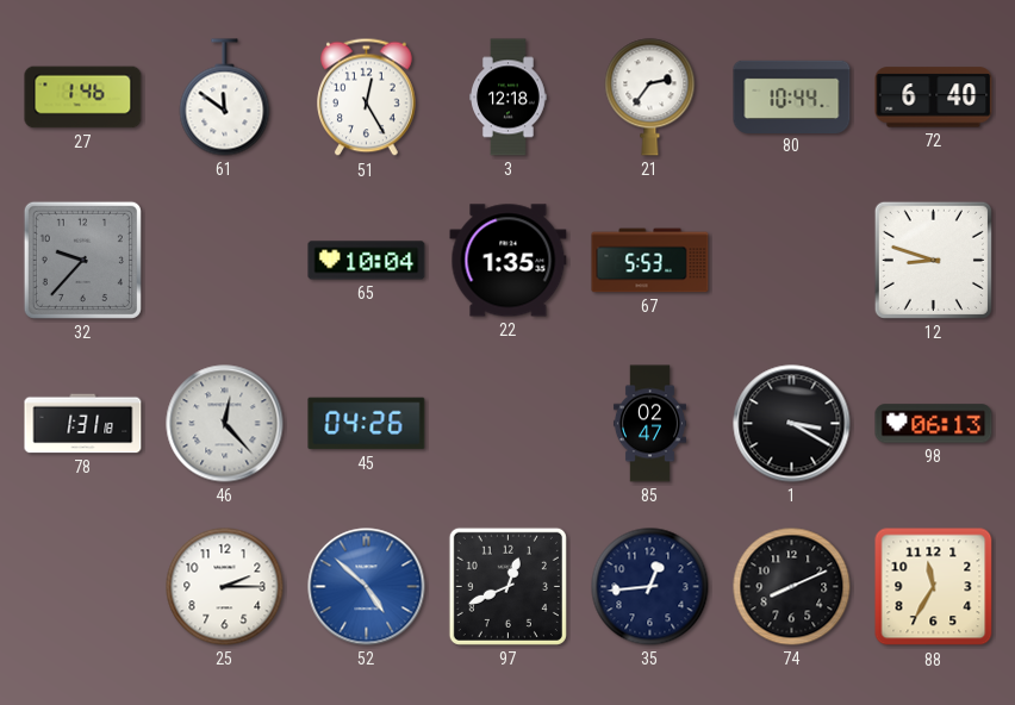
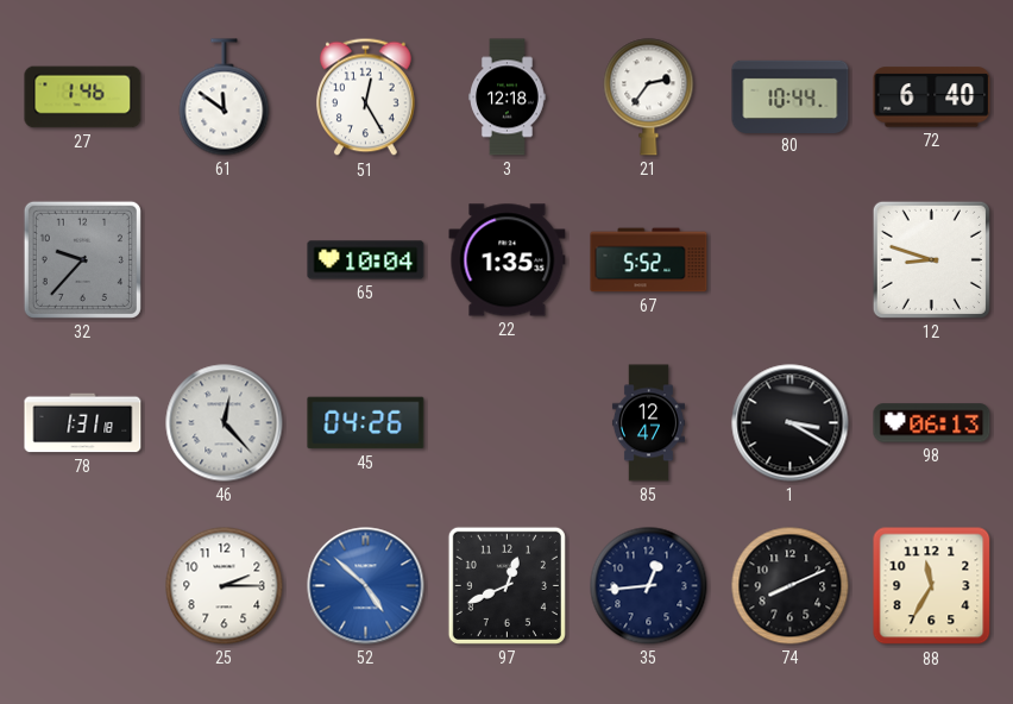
67: 5:53 -> 5:52
85: 02:47 -> 12:47
